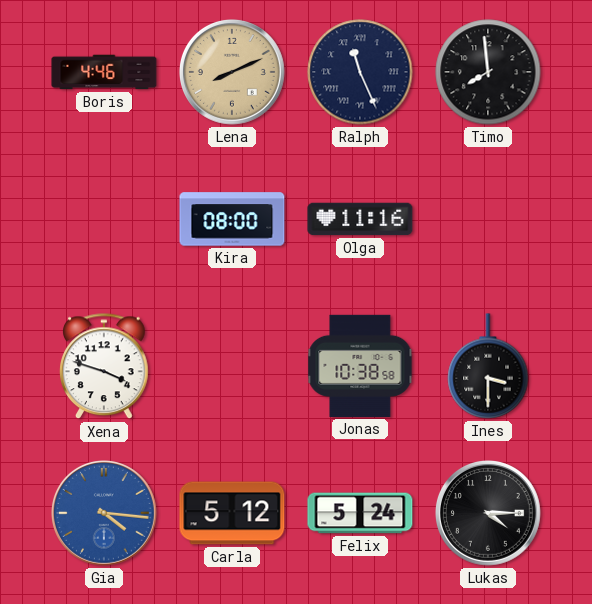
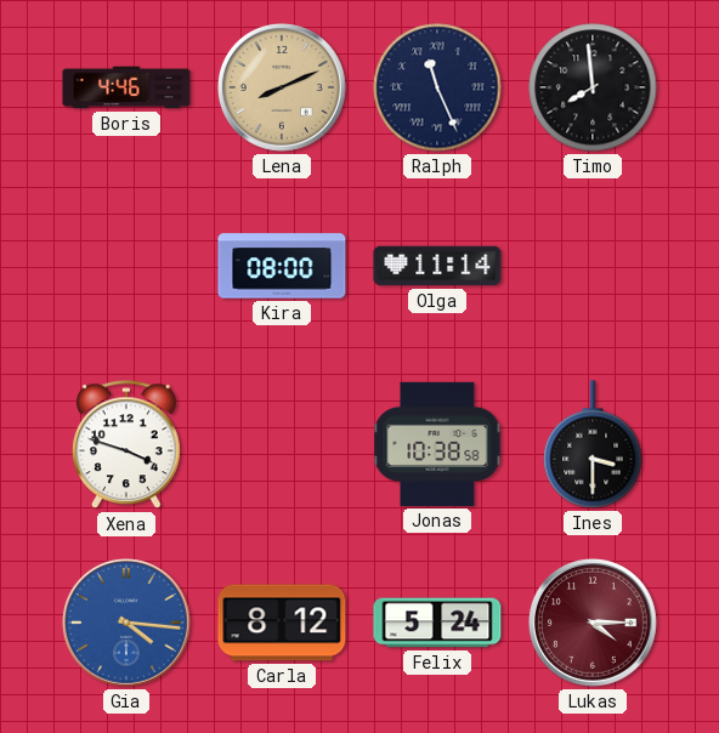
Olga: 11:16 -> 11:14
Carla: 5:12 -> 8:12
Lukas dial: black -> burgundy
